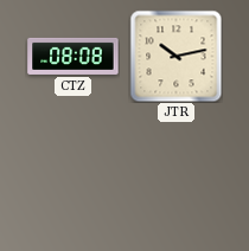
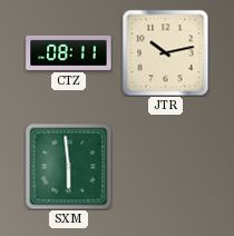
CTZ: 08:08 -> 08:11
SXM: none -> 5:59
